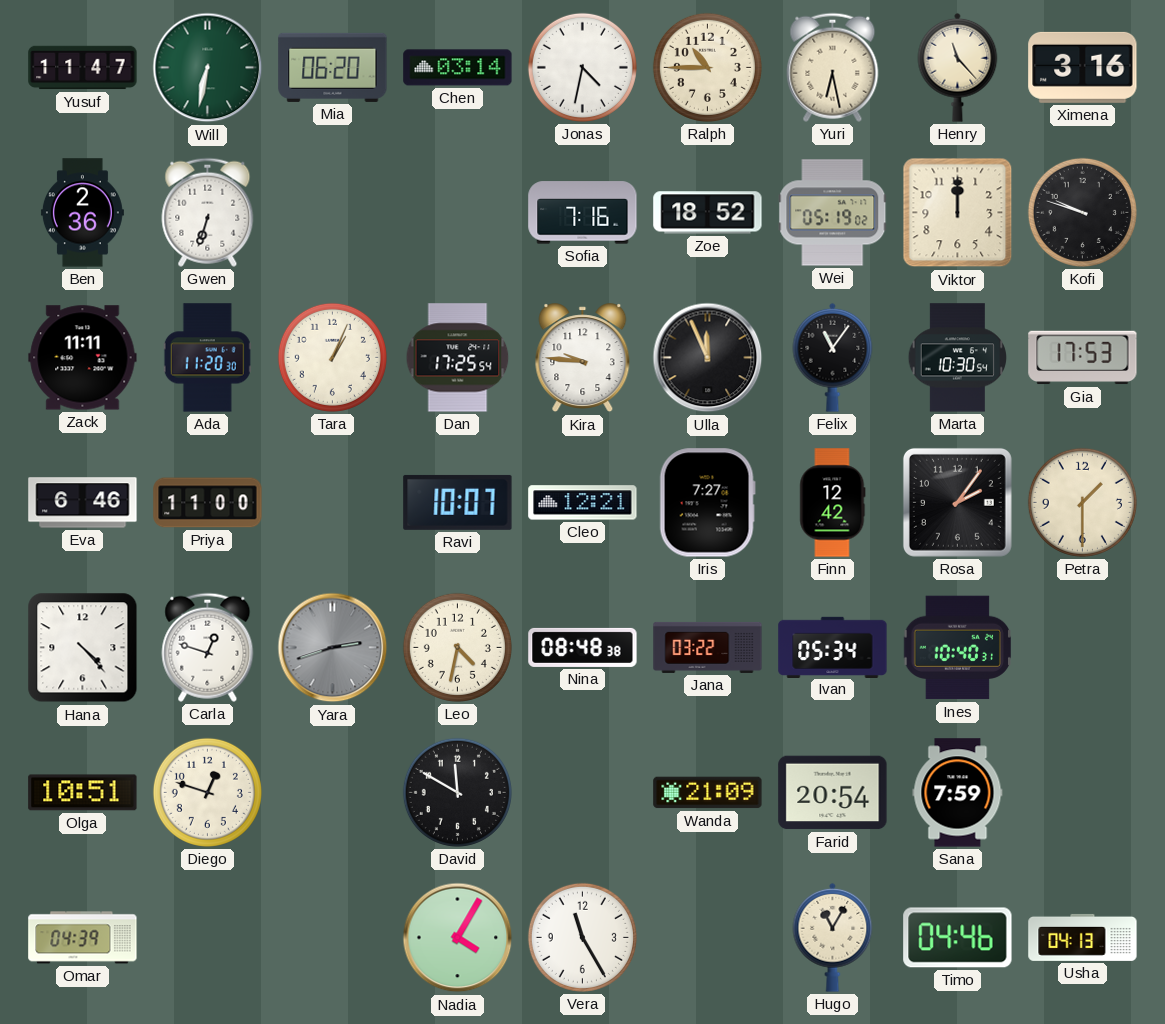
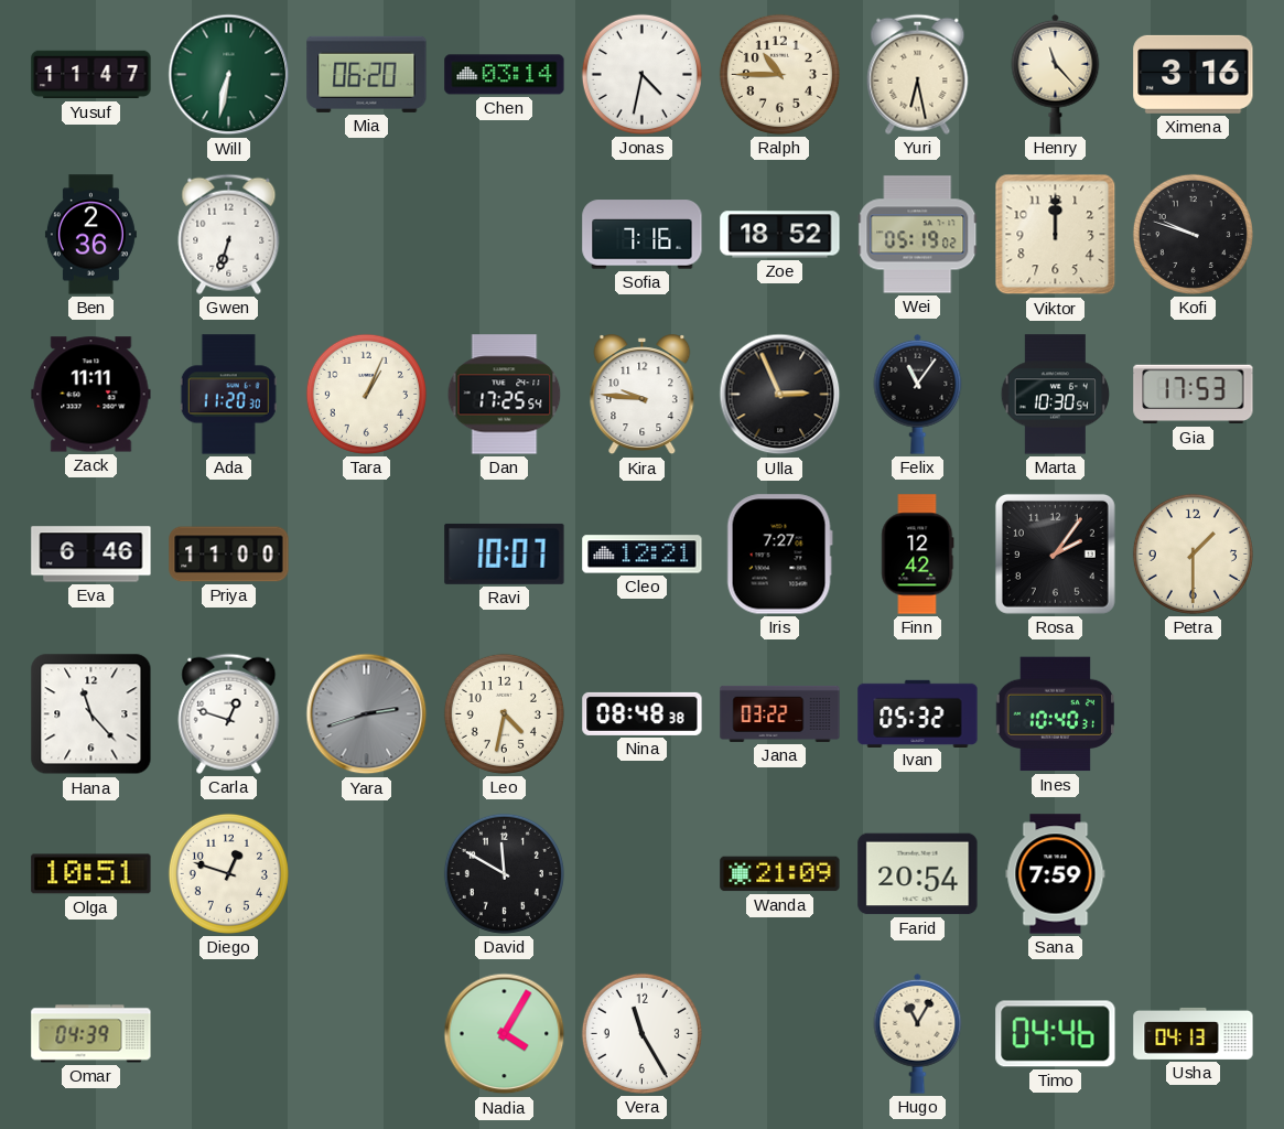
Ulla: 11:56 -> 2:56
Hana: 4:23 -> 11:23
Ivan: 05:34 -> 05:32
